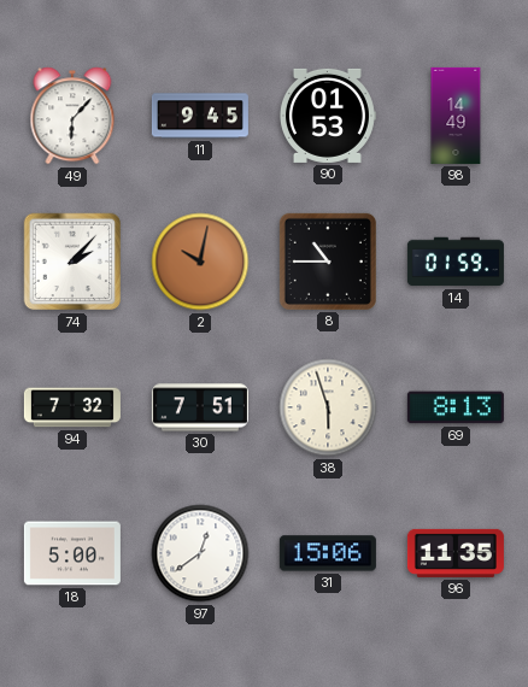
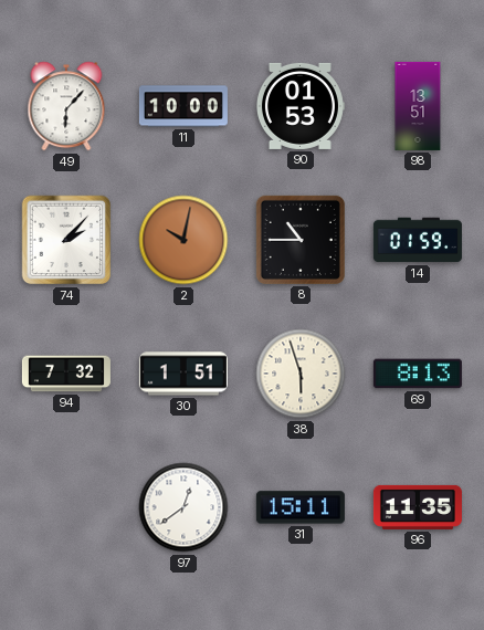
11: 9:45 -> 10:00
98: 14:49 -> 13:51
30: 7:51 -> 1:51
18: 5:00 -> none
31: 15:06 -> 15:11
